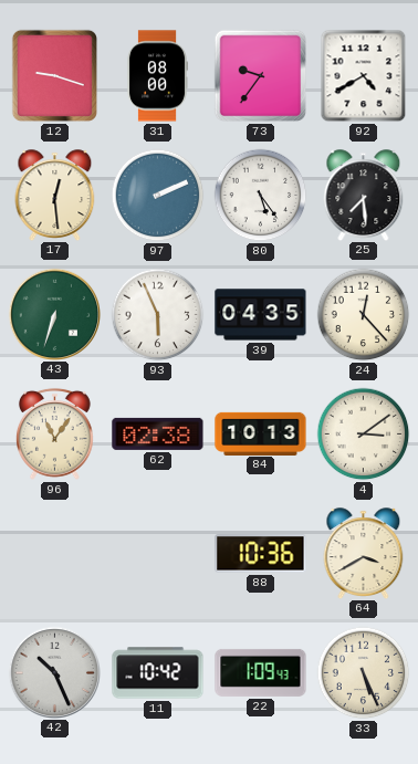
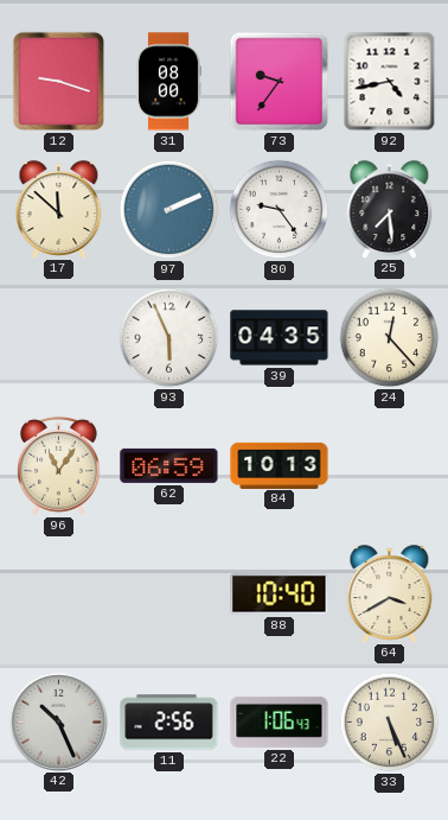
92: 4:40 -> 4:43
17: 12:29 -> 11:52
80: 5:24 -> 9:24
43: 6:33 -> none
62: 02:38 -> 06:59
4: 3:09 -> none
88: 10:36 -> 10:40
11: 10:42 -> 2:56
22: 1:09 -> 1:06
